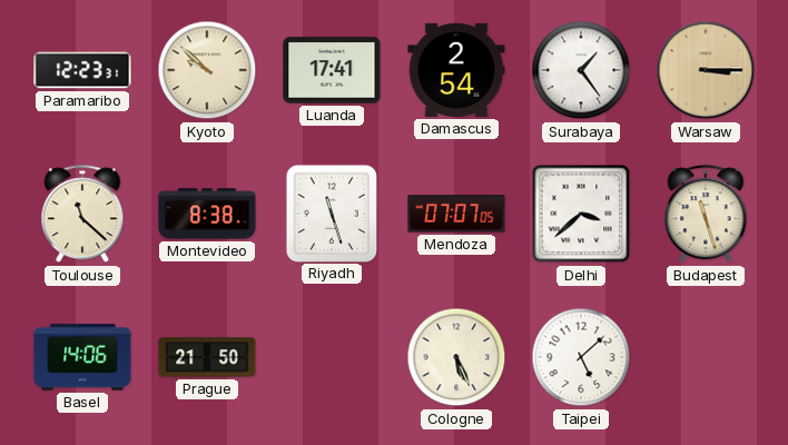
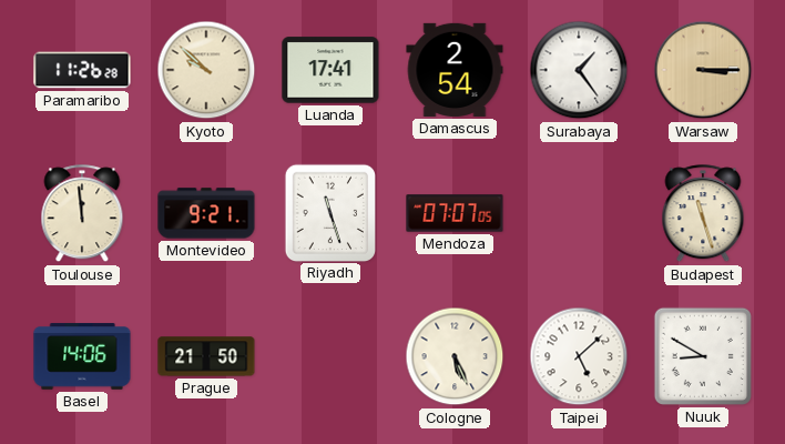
Paramaribo: 12:23 -> 11:26
Toulouse: 11:22 -> 11:59
Montevideo: 8:38 -> 9:21
Delhi: 3:38 -> none
Nuuk: none -> 8:50
